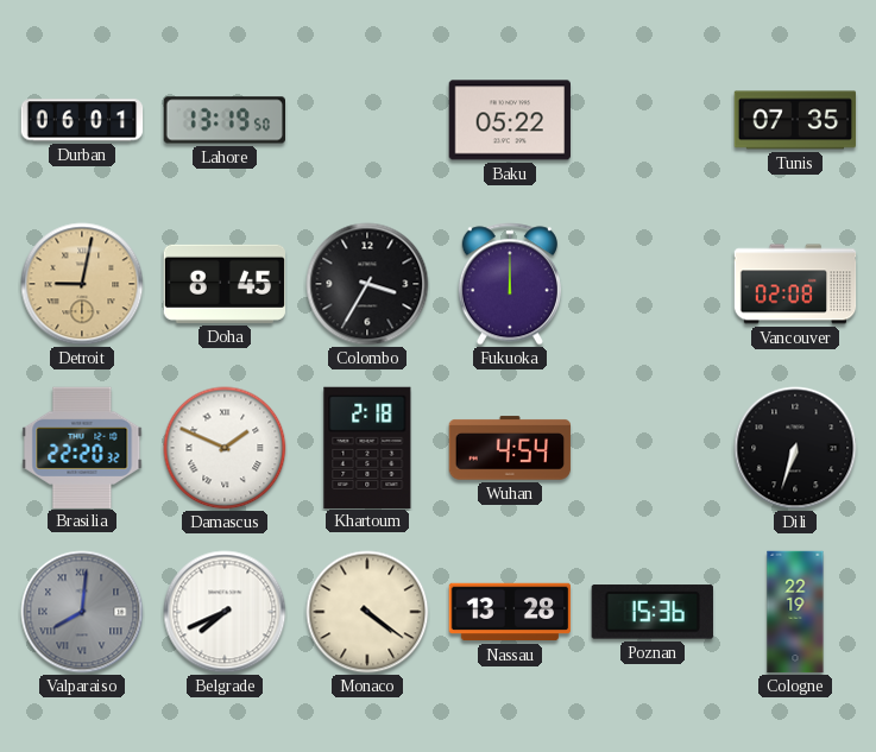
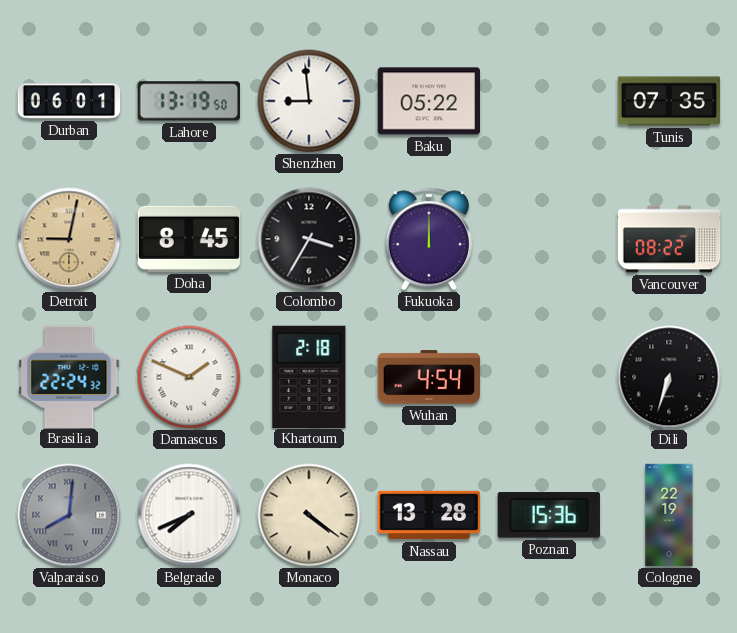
Shenzhen: none -> 8:59
Vancouver: 02:08 -> 08:22
Brasilia: 22:20 -> 22:24
